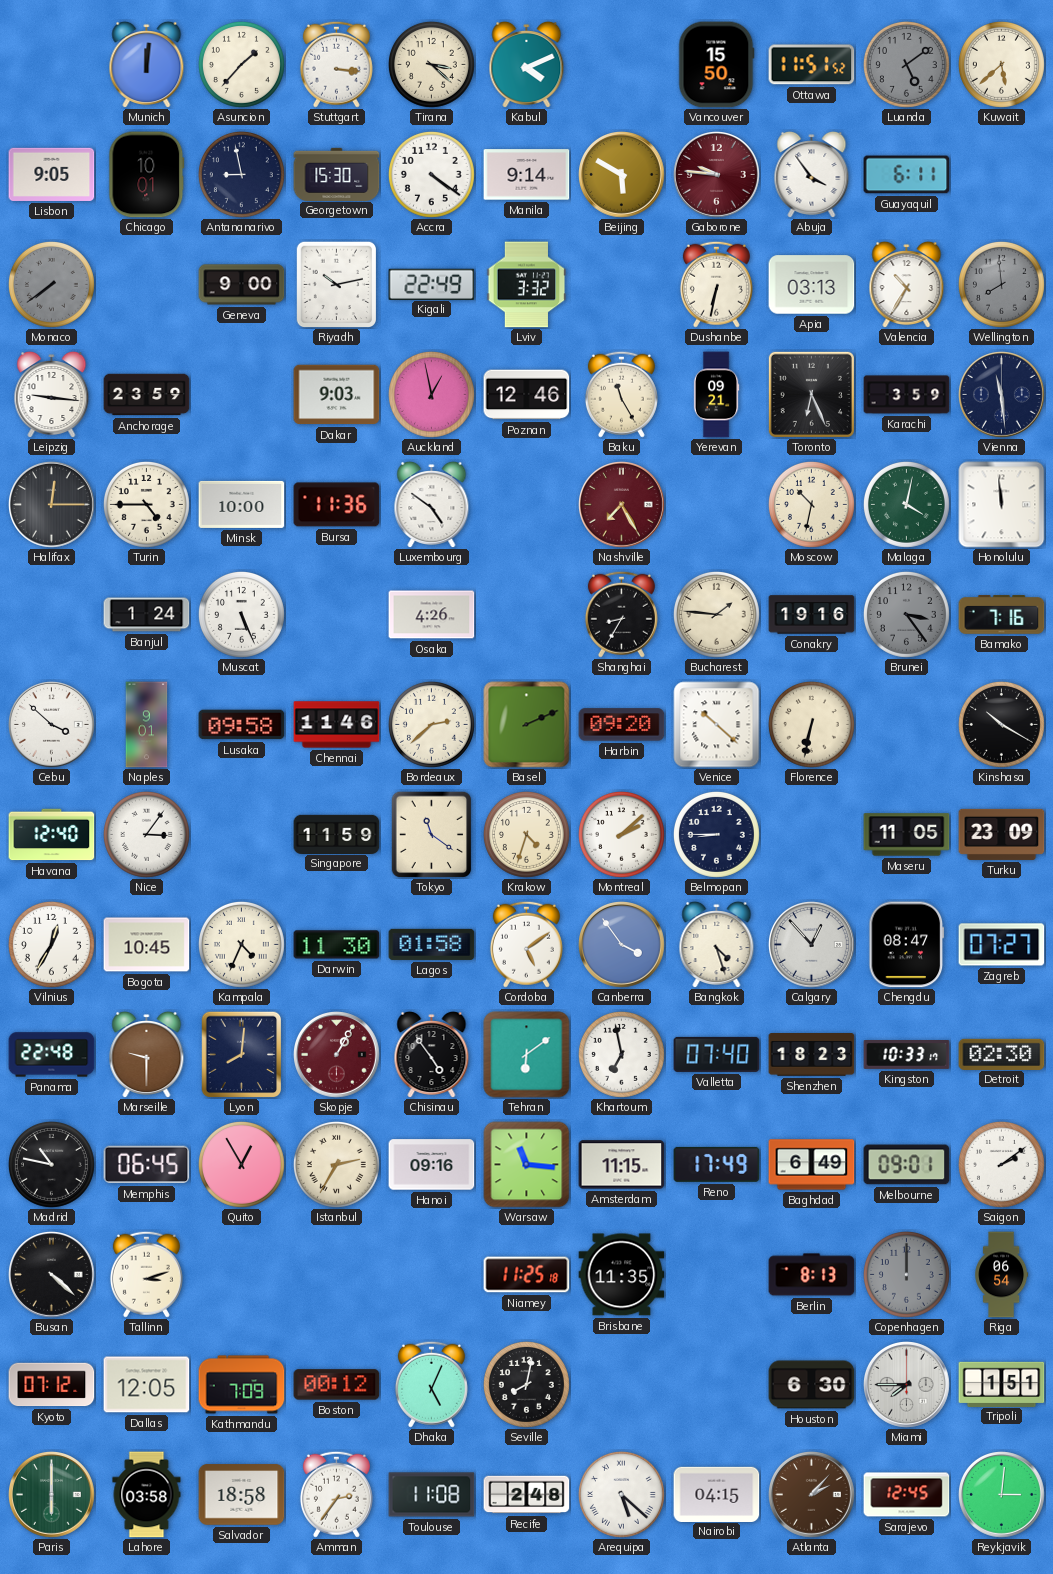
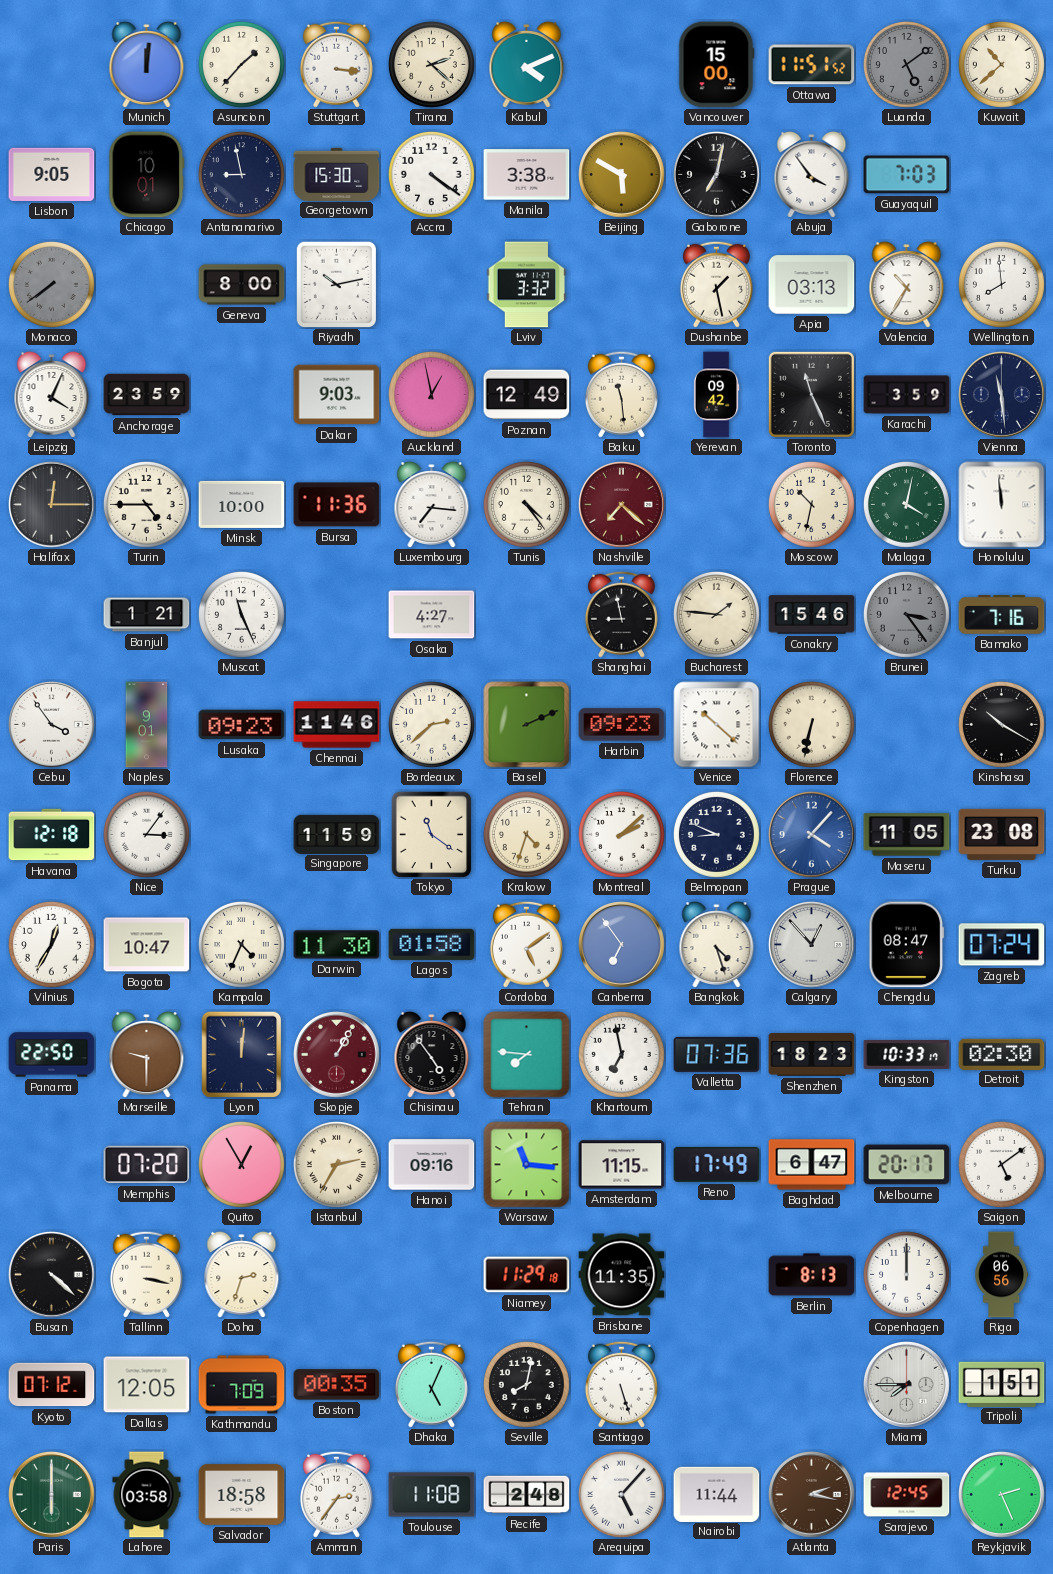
Tirana: 3:22 -> 2:22
Vancouver: 15:50 -> 15:00
Kuwait: 5:38 -> 10:38
Manila: 9:14 -> 3:38
Gaborone: 9:46 -> 7:02
Gaborone dial: burgundy -> black
Guayaquil: 6:11 -> 7:03
Geneva: 9:00 -> 8:00
Kigali: 22:49 -> none
Dushanbe: 6:32 -> 1:28
Wellington dial: grey -> white
Leipzig: 9:16 -> 4:04
Poznan: 12:46 -> 12:49
Baku: 11:25 -> 11:29
Yerevan: 09:21 -> 09:42
Toronto: 6:26 -> 11:26
Luxembourg: 4:51 -> 7:16
Tunis: none -> 4:24
Nashville: 7:25 -> 7:22
Banjul: 1:24 -> 1:21
Muscat: 5:26 -> 11:26
Osaka: 4:26 -> 4:27
Shanghai: 8:35 -> 8:58
Conakry: 19:16 -> 15:46
Cebu: 3:52 -> 3:54
Lusaka: 09:58 -> 09:23
Harbin: 09:20 -> 09:23
Havana: 12:40 -> 12:18
Belmopan: 8:45 -> 8:49
Prague: none -> 4:07
Turku: 23:09 -> 23:08
Bogota: 10:45 -> 10:47
Canberra: 3:54 -> 6:54
Zagreb: 07:27 -> 07:24
Panama: 22:48 -> 22:50
Lyon: 8:01 -> 12:01
Tehran: 6:09 -> 7:46
Valletta: 07:40 -> 07:36
Madrid: 10:47 -> none
Memphis: 06:45 -> 07:20
Baghdad: 6:49 -> 6:47
Melbourne: 09:01 -> 20:17
Saigon: 2:09 -> 5:09
Tallinn: 3:12 -> 3:17
Doha: none -> 2:33
Niamey: 11:25 -> 11:29
Copenhagen dial: grey -> white
Riga: 06:54 -> 06:56
Boston: 00:12 -> 00:35
Santiago: none -> 5:27
Houston: 6:30 -> none
Arequipa: 5:22 -> 5:07
Nairobi: 04:15 -> 11:44
Atlanta: 2:07 -> 2:17
Reykjavik: 3:01 -> 2:26
